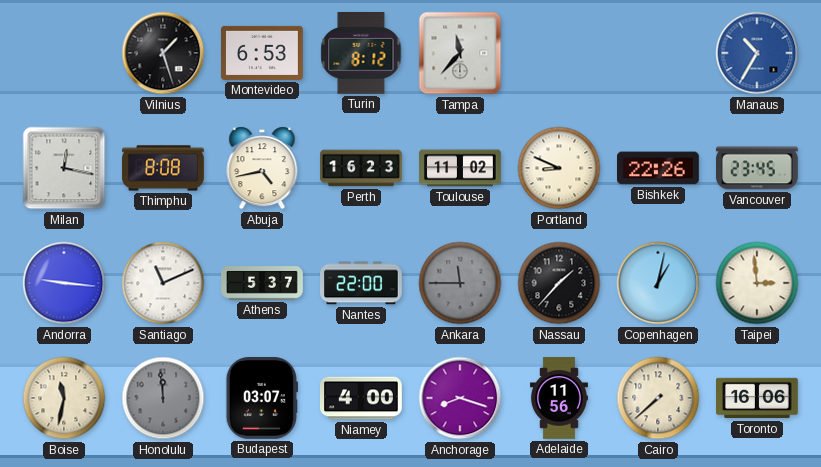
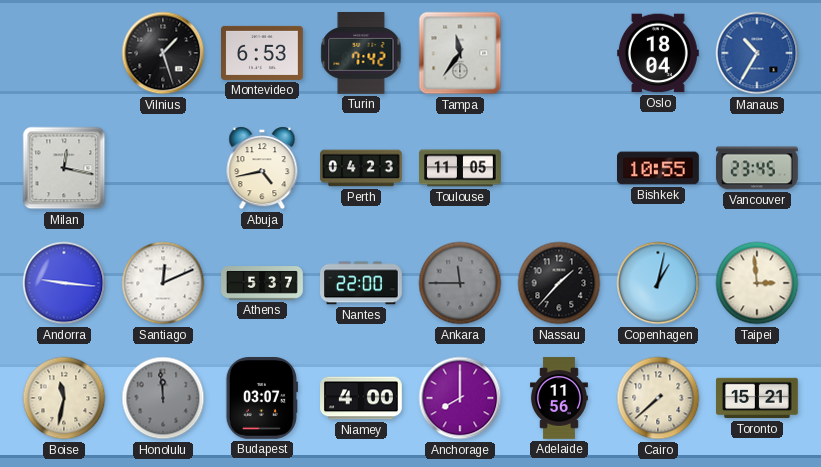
Turin: 8:12 -> 7:42
Tampa: 11:37 -> 11:36
Oslo: none -> 18:04
Thimphu: 8:08 -> none
Perth: 16:23 -> 04:23
Toulouse: 11:02 -> 11:05
Portland: 8:49 -> none
Bishkek: 22:26 -> 10:55
Santiago: 11:11 -> 12:11
Anchorage: 8:18 -> 8:00
Toronto: 16:06 -> 15:21
